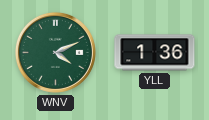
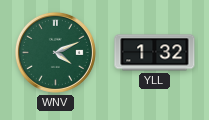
YLL: 1:36 -> 1:32
